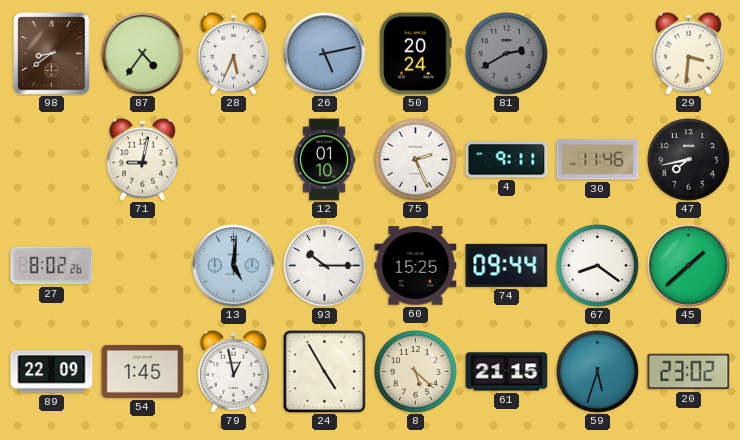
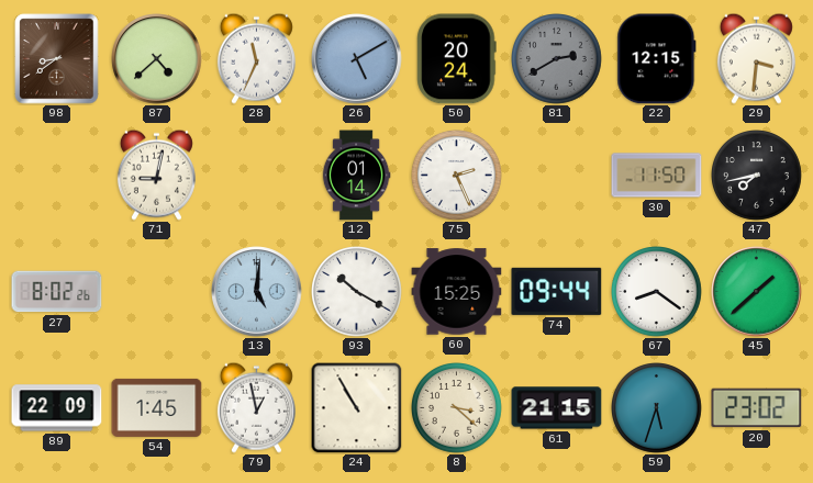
87: 4:36 -> 4:38
28: 5:34 -> 11:34
26: 5:13 -> 5:10
22: none -> 12:15
12: 01:10 -> 01:14
4: 9:11 -> none
30: 11:46 -> 11:50
93: 10:15 -> 10:20
24: 4:55 -> 10:55
8: 5:22 -> 3:22
